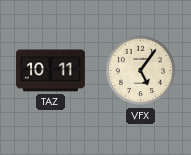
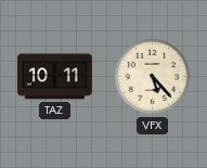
VFX: 5:06 -> 5:23
